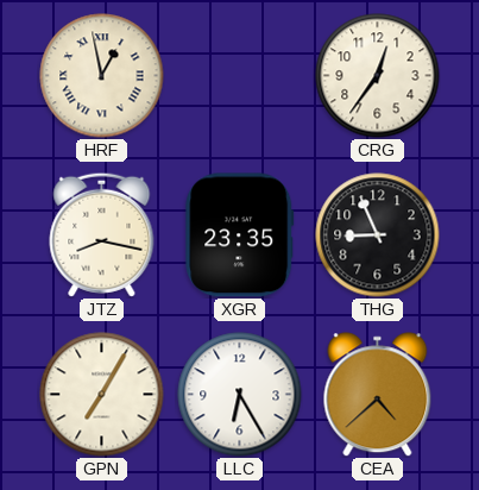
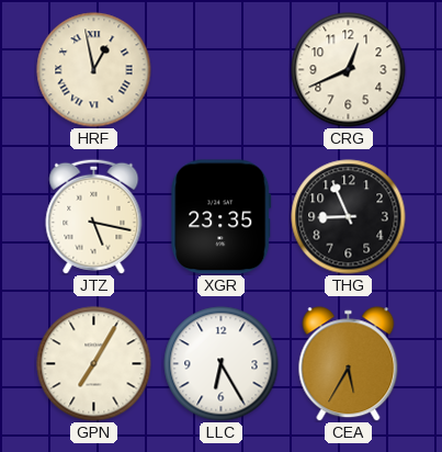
CRG: 12:36 -> 12:41
JTZ: 8:17 -> 5:17
CEA: 4:38 -> 5:35
